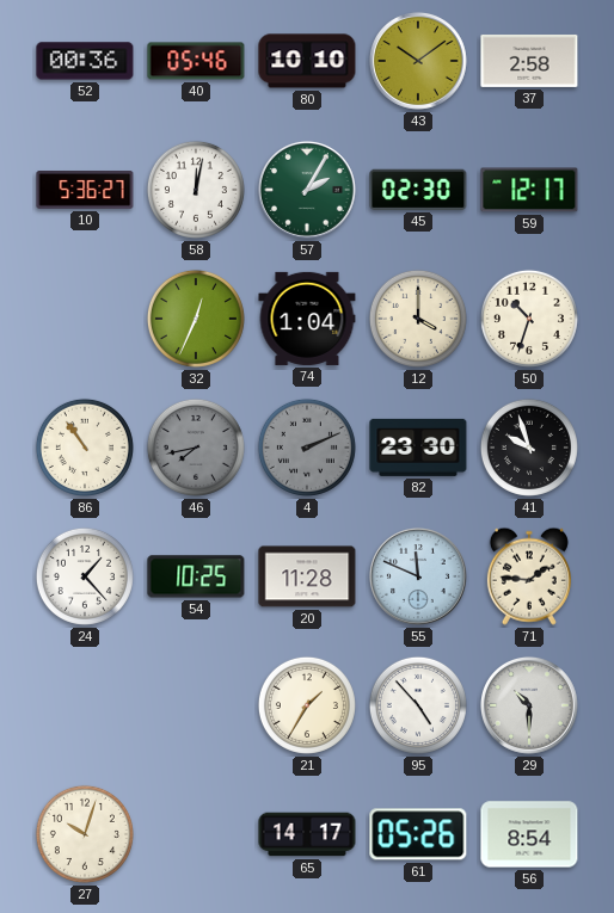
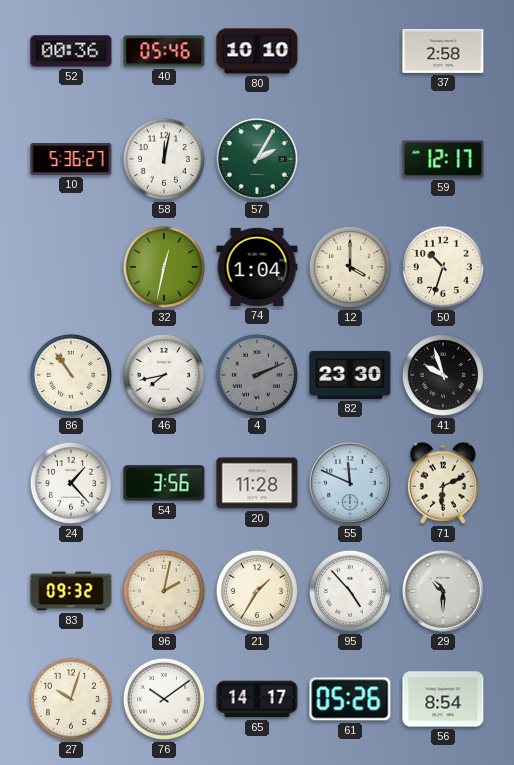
43: 10:09 -> none
45: 02:30 -> none
32: 12:34 -> 12:32
46 dial: grey -> white
54: 10:25 -> 3:56
71: 1:46 -> 6:11
83: none -> 09:32
96: none -> 2:02
76: none -> 10:09
